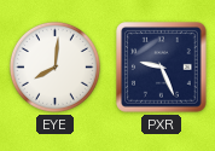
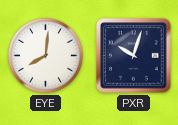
PXR: 9:26 -> 10:03
